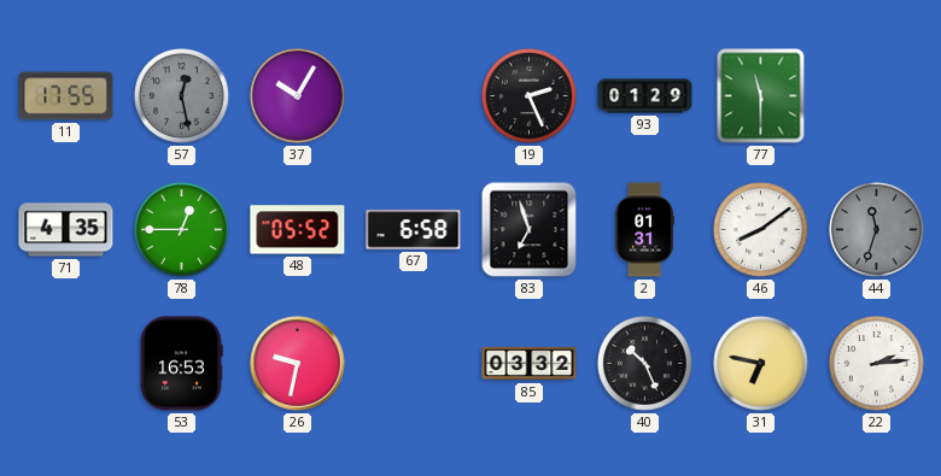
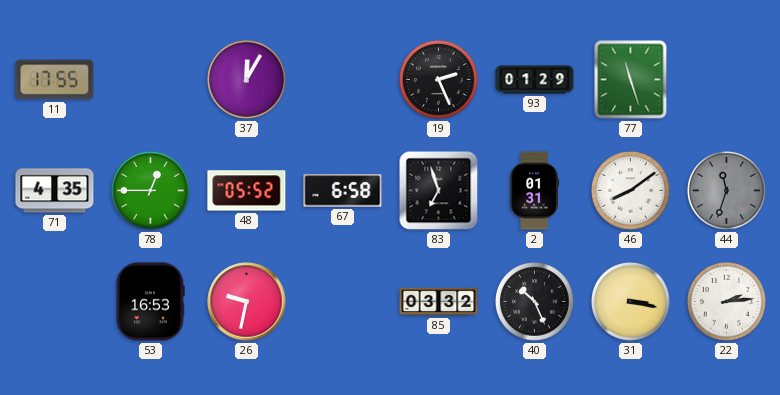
57: 12:28 -> none
37: 10:05 -> 12:05
77: 11:30 -> 11:27
31: 6:47 -> 3:17
